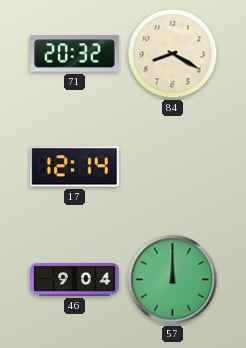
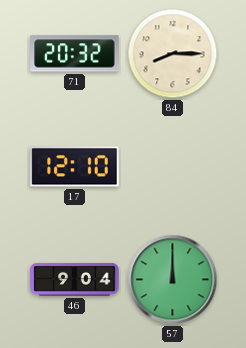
84: 8:20 -> 8:15
17: 12:14 -> 12:10
